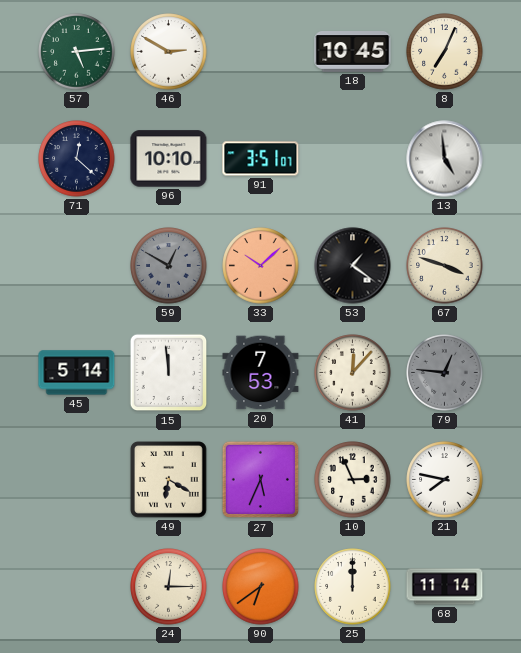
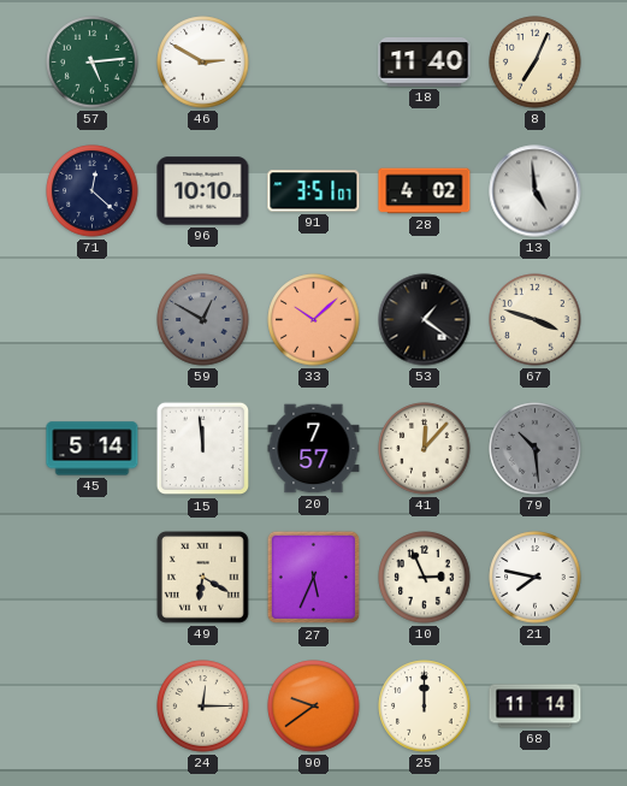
18: 10:45 -> 11:40
28: none -> 4:02
20: 7:53 -> 7:57
79: 12:46 -> 10:29
90: 6:39 -> 9:39
